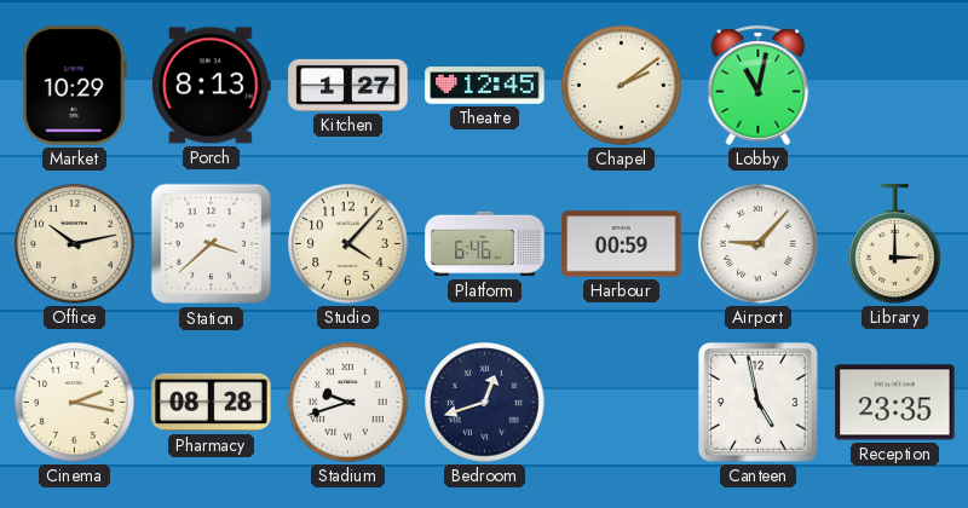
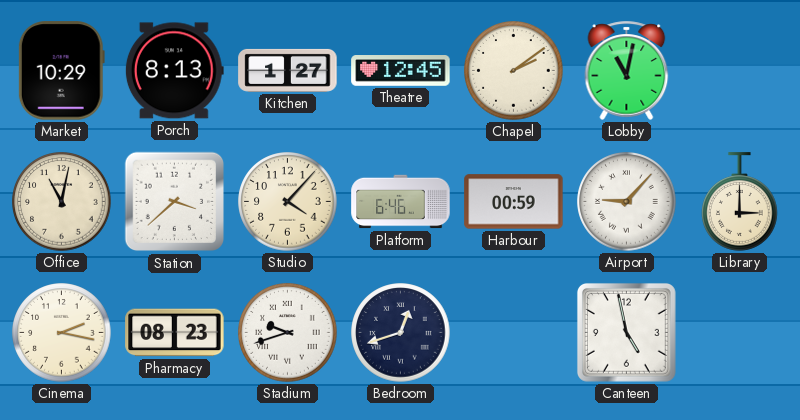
Office: 10:13 -> 11:02
Pharmacy: 08:28 -> 08:23
Reception: 23:35 -> none
